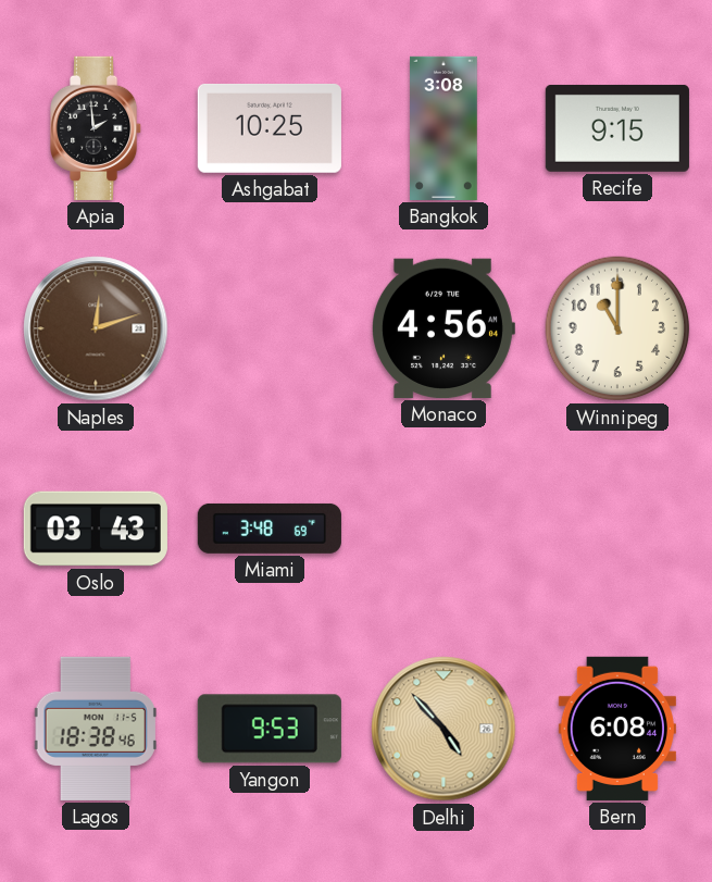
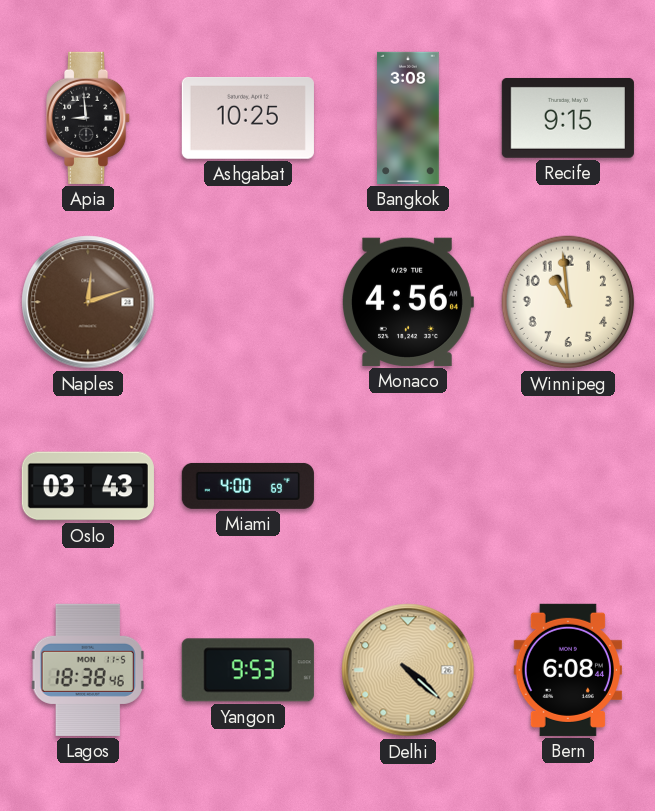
Apia: 1:59 -> 8:59
Winnipeg: 11:00 -> 10:59
Miami: 3:48 -> 4:00
Delhi: 4:53 -> 4:22
